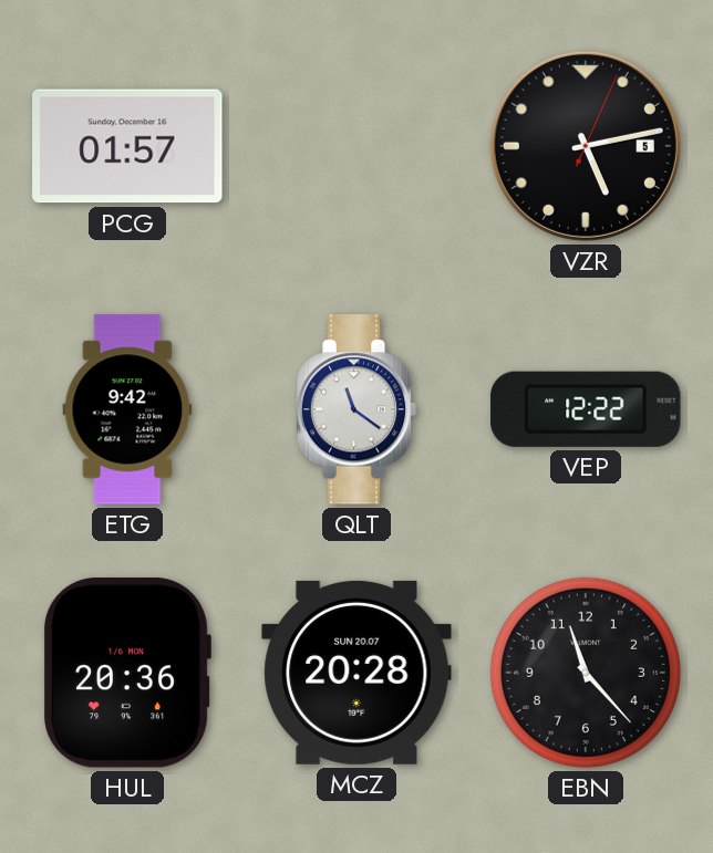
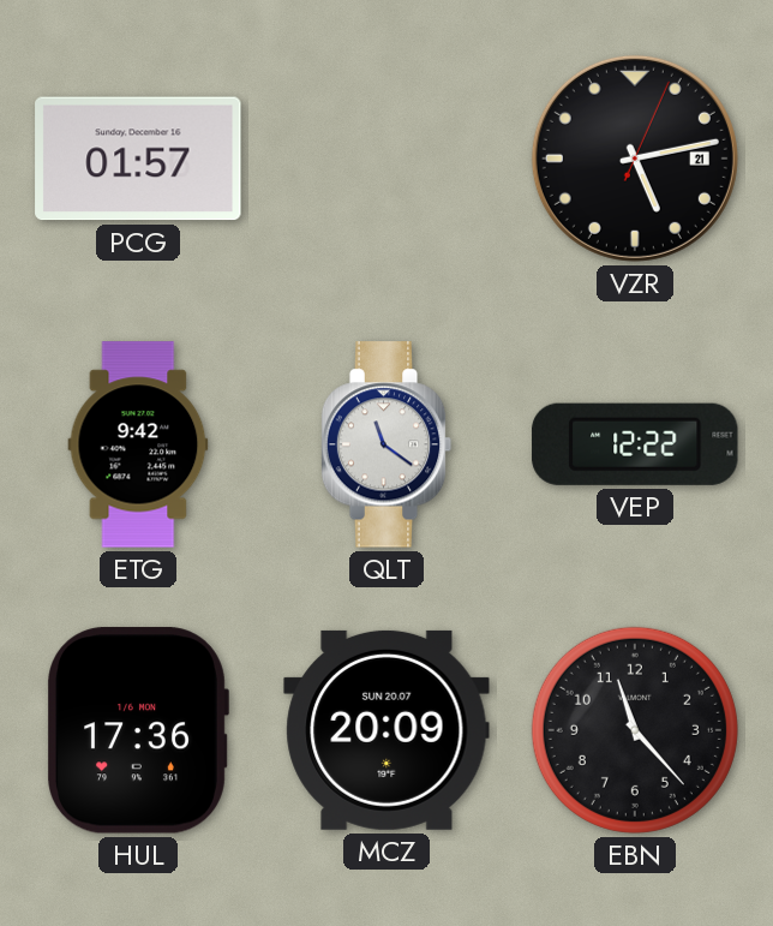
VZR date: 5 -> 21
HUL: 20:36 -> 17:36
MCZ: 20:28 -> 20:09
